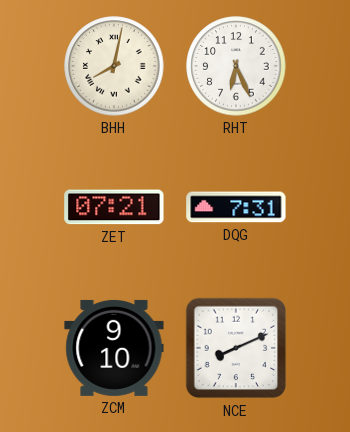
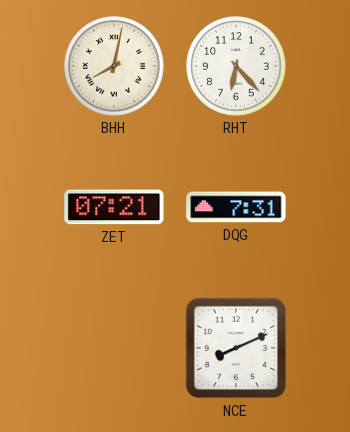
RHT: 6:26 -> 6:23
ZCM: 9:10 -> none
